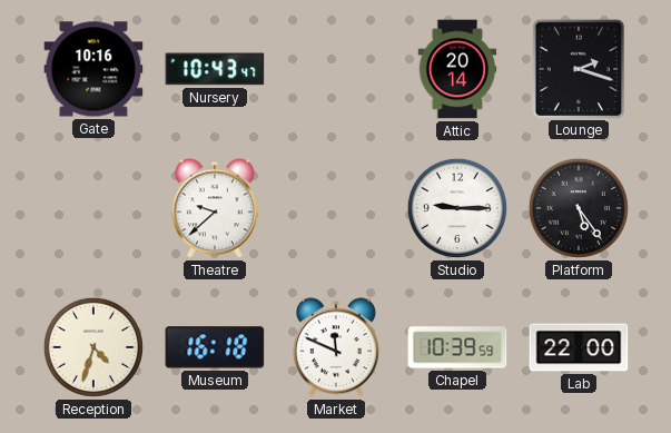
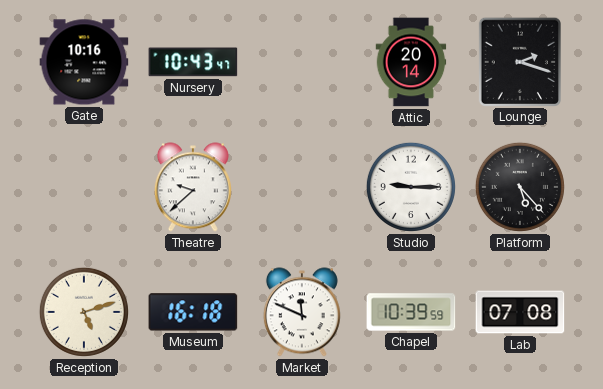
Platform: 5:24 -> 5:23
Reception: 4:33 -> 5:12
Lab: 22:00 -> 07:08
